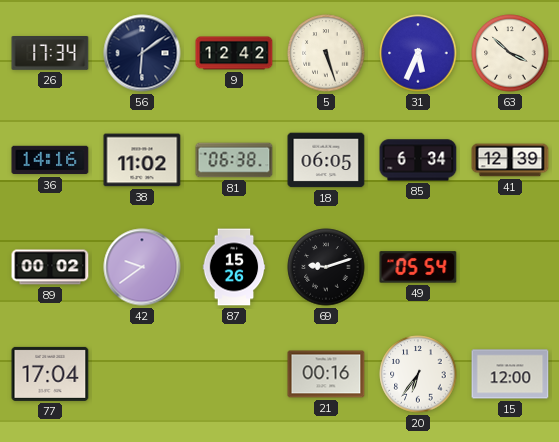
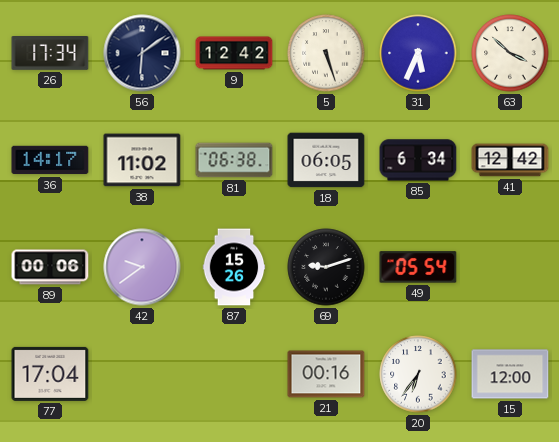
36: 14:16 -> 14:17
41: 12:39 -> 12:42
89: 00:02 -> 00:06
